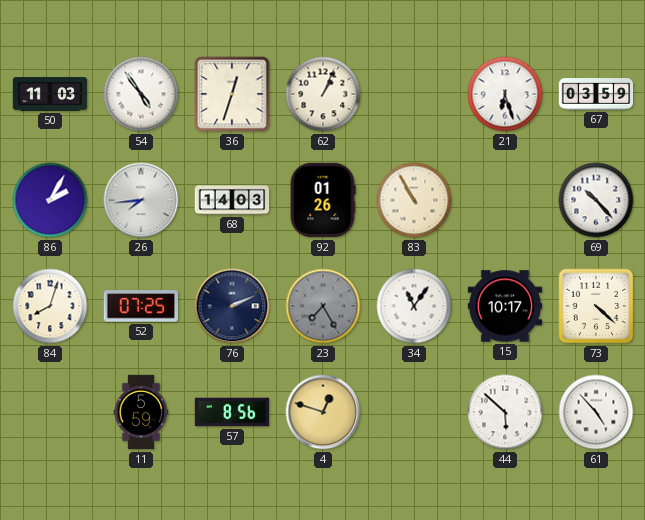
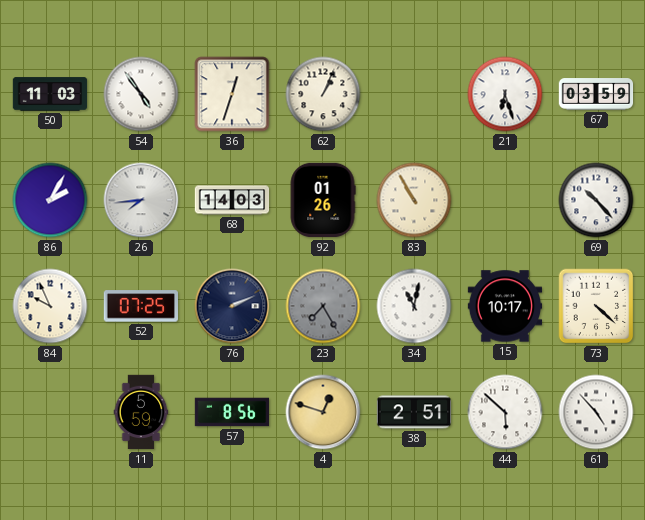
84: 8:03 -> 9:56
34: 11:06 -> 11:02
38: none -> 2:51
